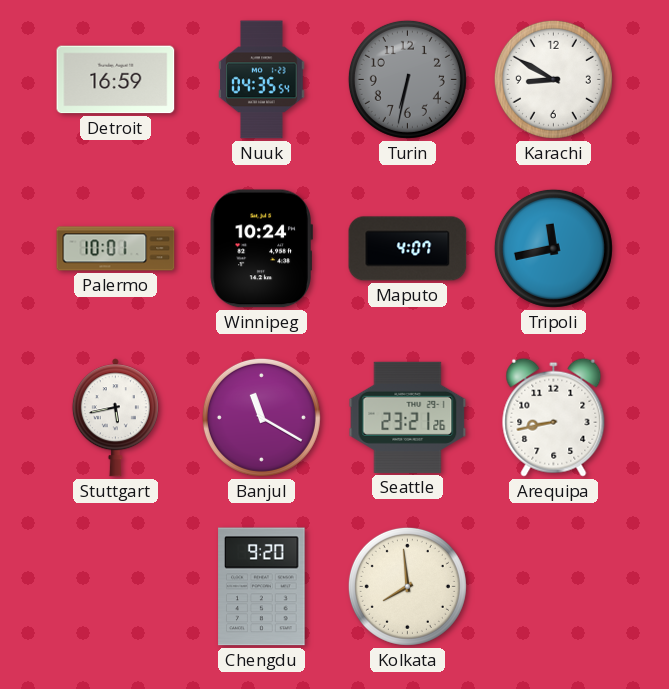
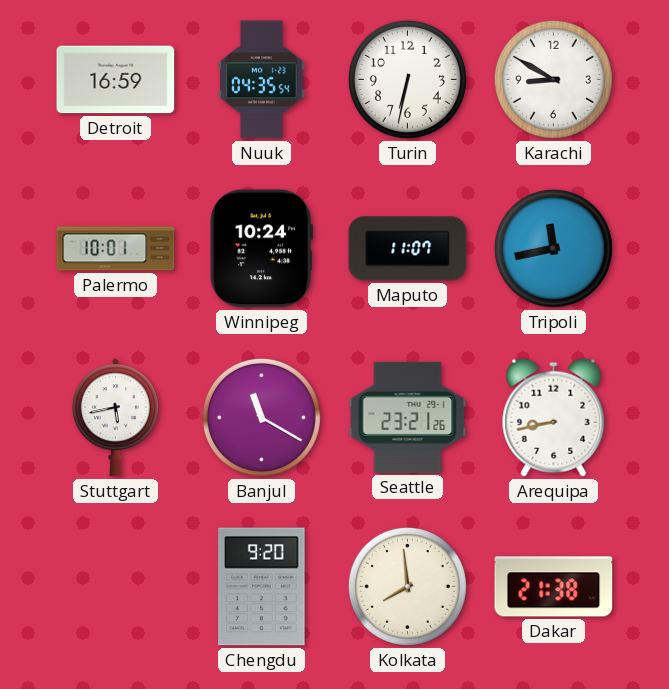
Turin dial: grey -> white
Maputo: 4:07 -> 11:07
Dakar: none -> 21:38
